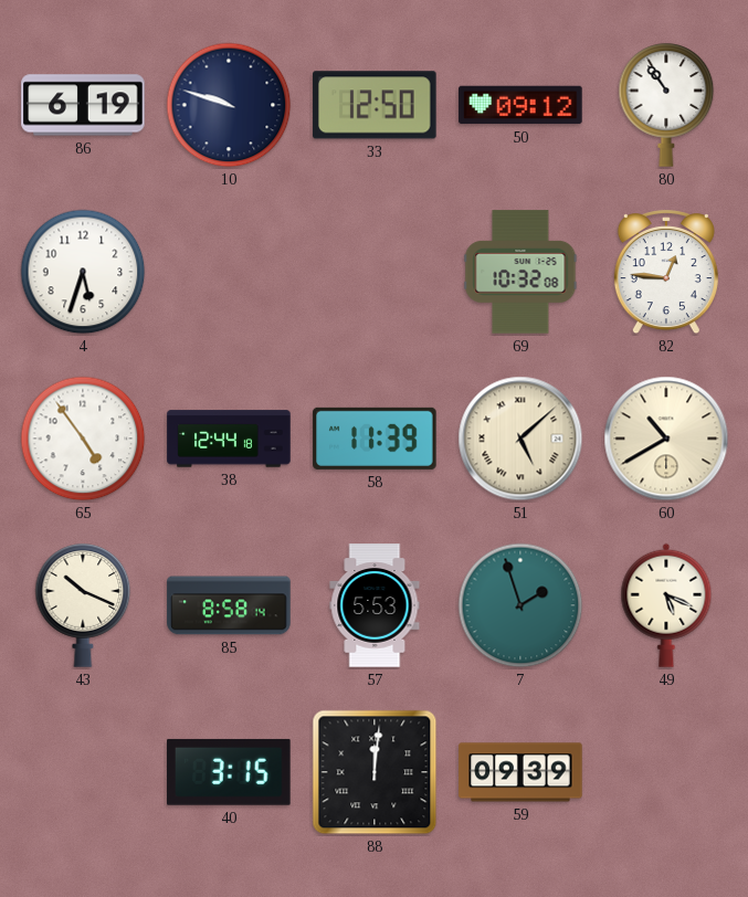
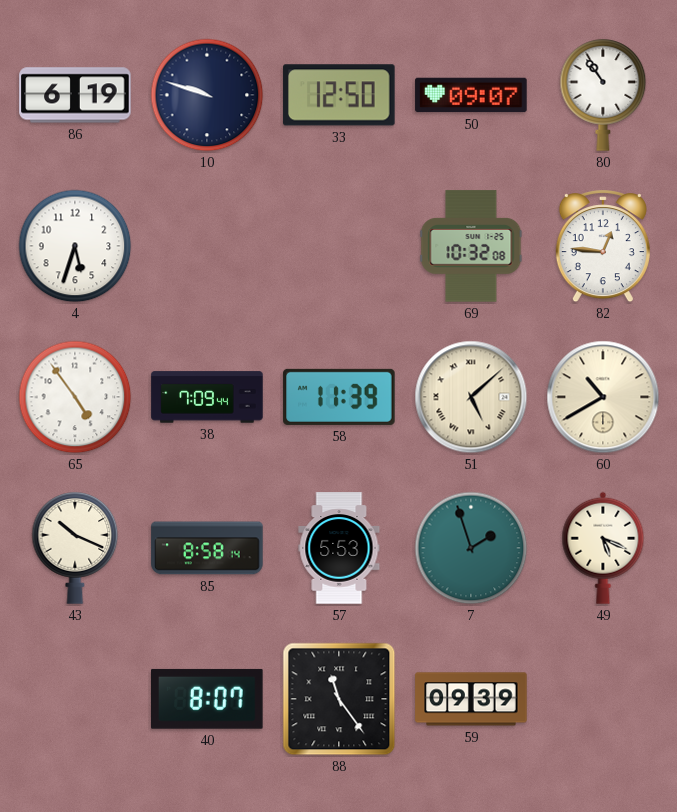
50: 09:12 -> 09:07
38: 12:44 -> 7:09
40: 3:15 -> 8:07
88: 12:01 -> 11:24
